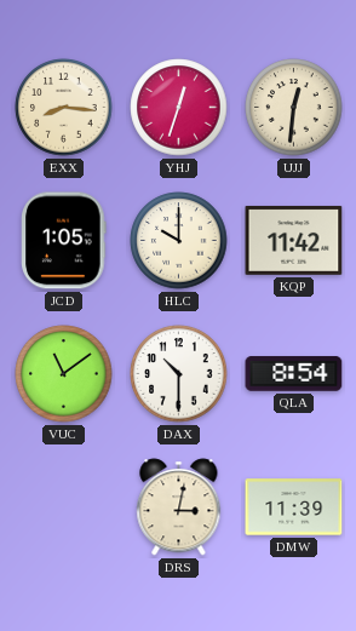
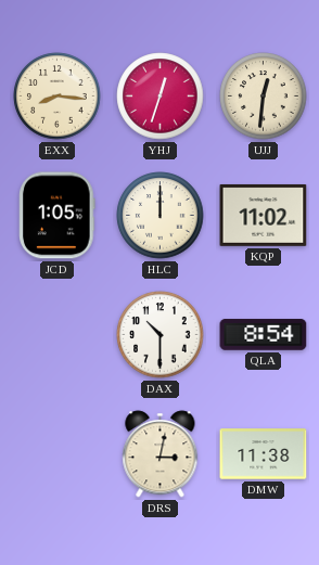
HLC: 10:00 -> 12:00
KQP: 11:42 -> 11:02
VUC: 11:09 -> none
DMW: 11:39 -> 11:38
